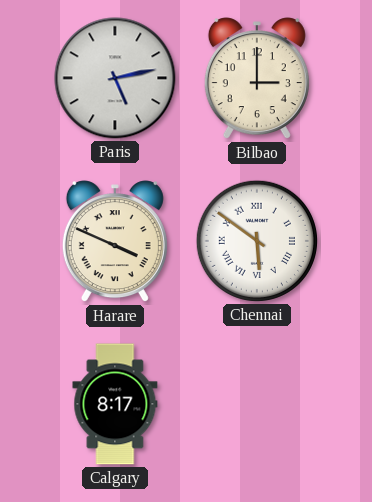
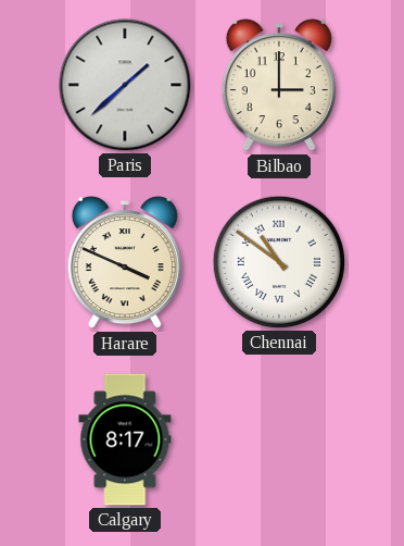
Paris: 5:13 -> 1:38
Chennai: 5:51 -> 10:51
